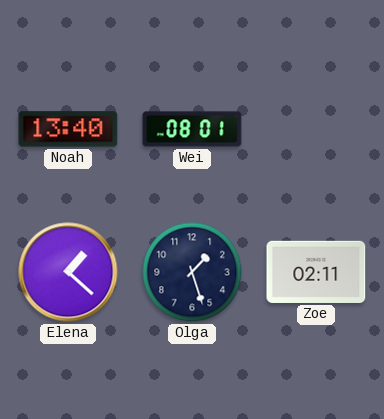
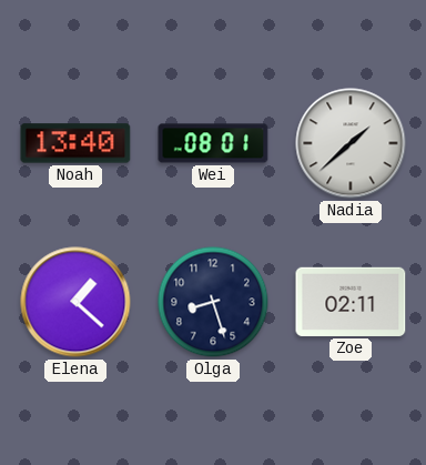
Nadia: none -> 1:38
Olga: 1:27 -> 8:27
